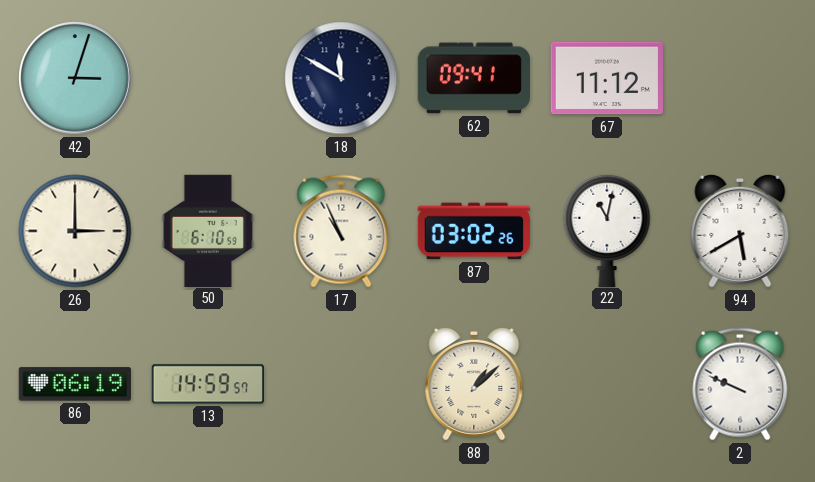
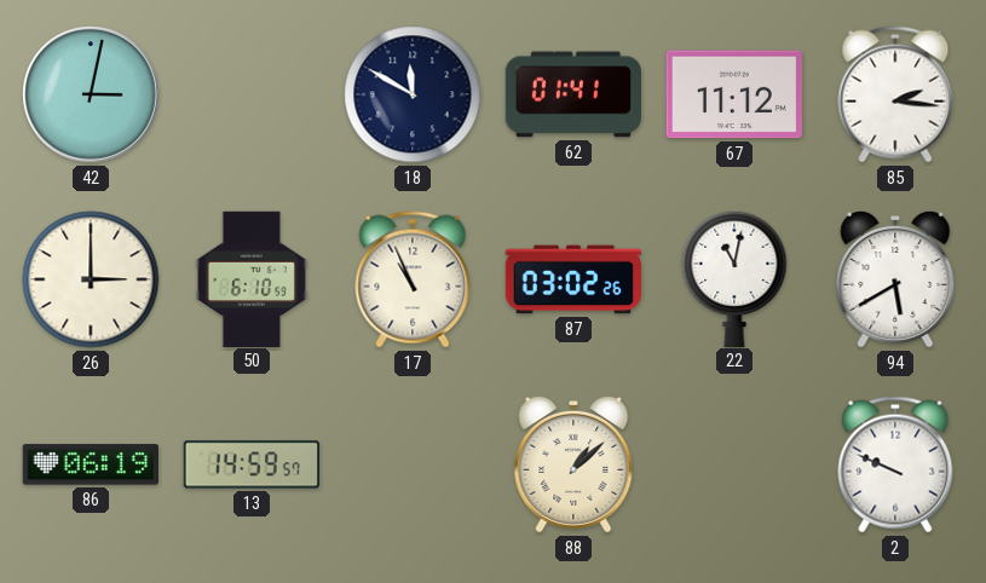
42: 3:03 -> 3:02
62: 09:41 -> 01:41
85: none -> 2:16
